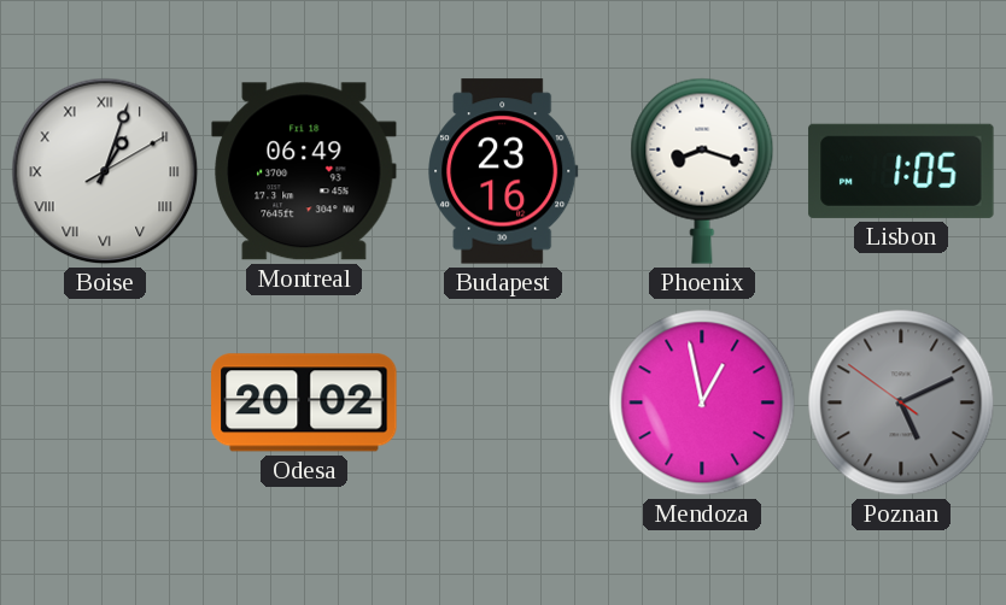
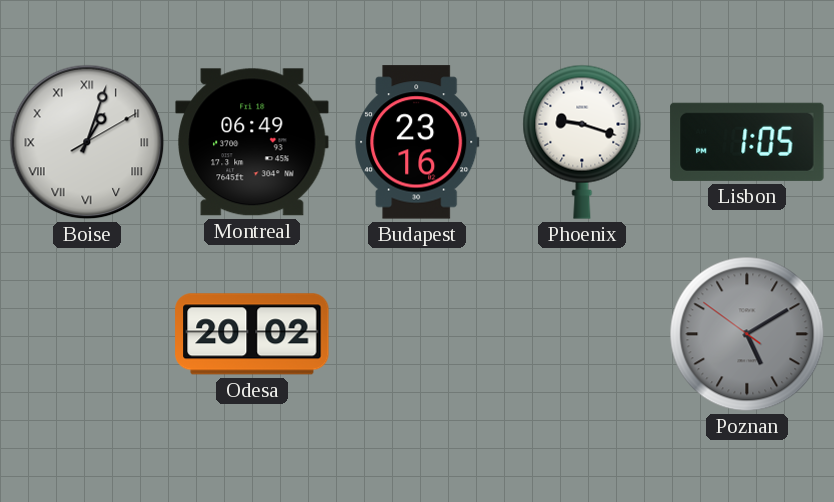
Phoenix: 8:18 -> 9:18
Mendoza: 12:58 -> none
Poznan: 5:10 -> 5:09
